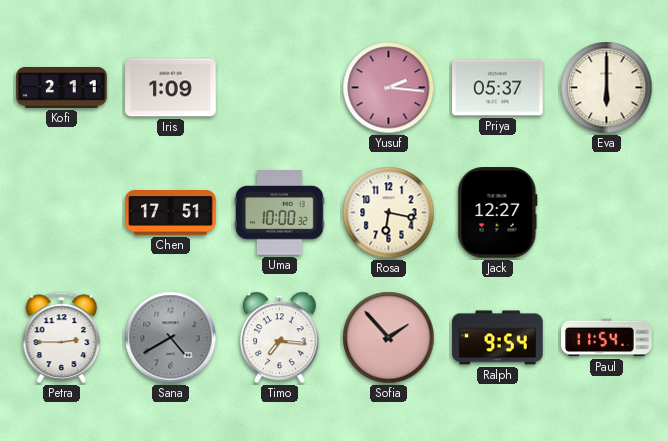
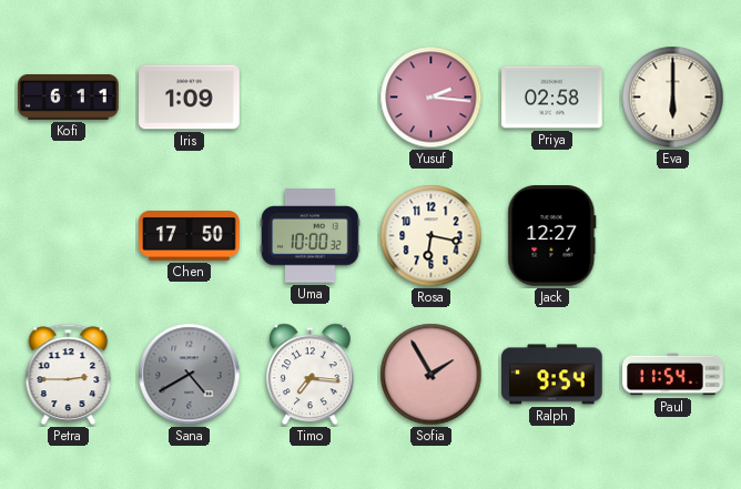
Kofi: 2:11 -> 6:11
Priya: 05:37 -> 02:58
Chen: 17:51 -> 17:50
Sofia: 1:53 -> 1:55
